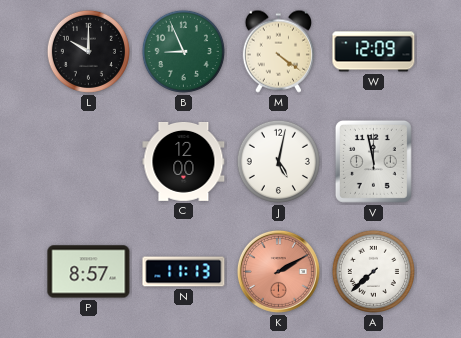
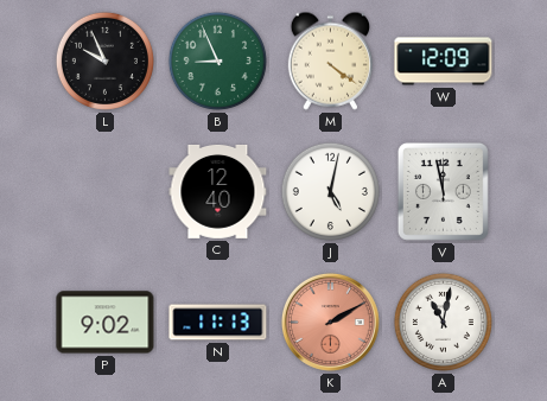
L: 10:00 -> 9:56
C: 12:00 -> 12:40
P: 8:57 -> 9:02
A: 7:38 -> 11:02
